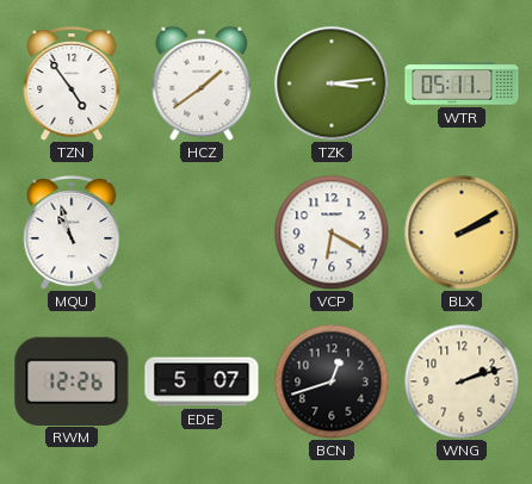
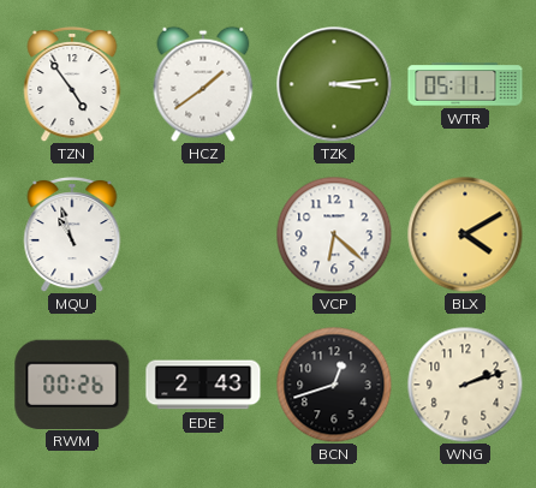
VCP: 6:20 -> 6:22
BLX: 2:10 -> 4:10
RWM: 12:26 -> 00:26
EDE: 5:07 -> 2:43
